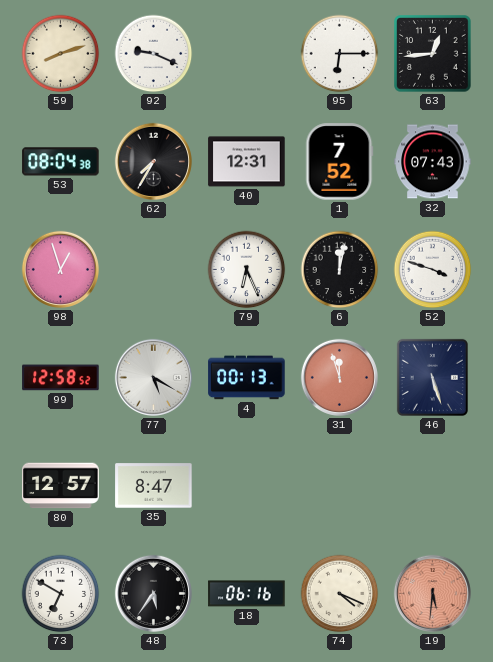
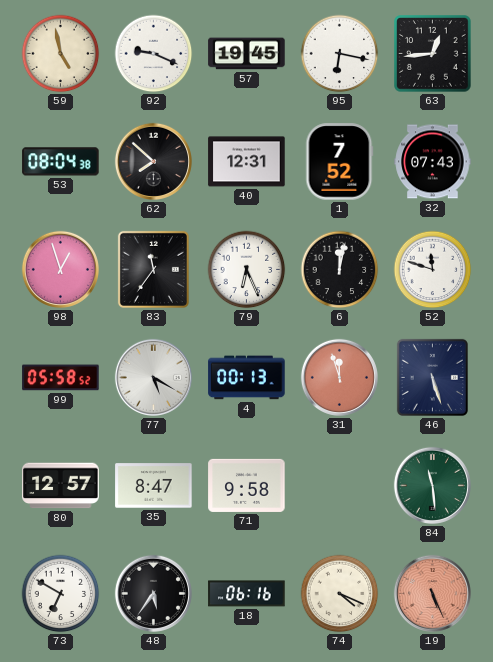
59: 8:12 -> 4:58
57: none -> 19:45
95: 6:15 -> 6:17
62: 7:35 -> 7:52
83: none -> 11:36
52: 3:48 -> 11:48
99: 12:58 -> 05:58
71: none -> 9:58
84: none -> 11:29
19: 5:31 -> 5:26
